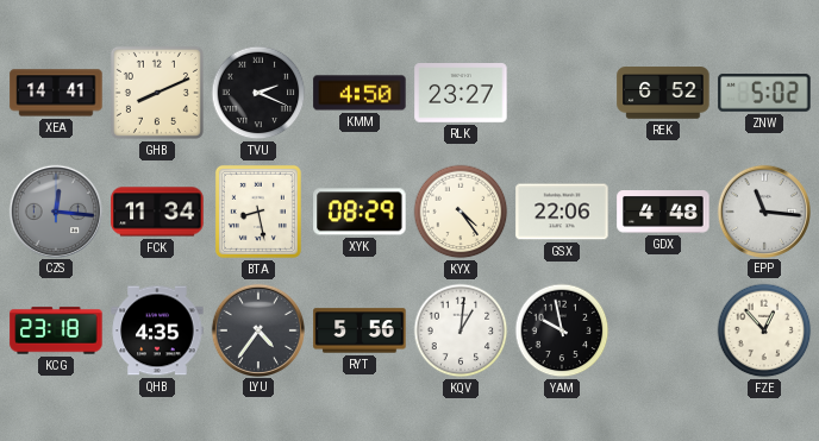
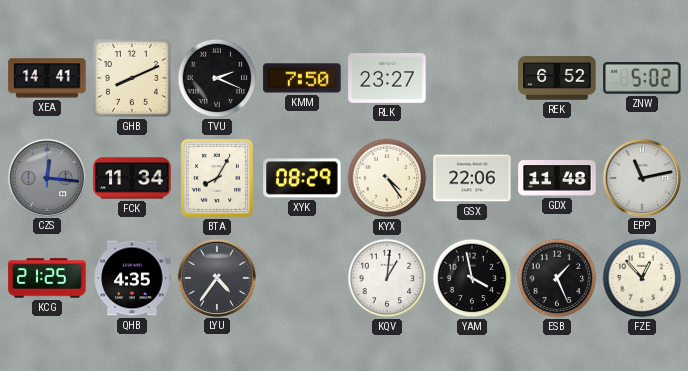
KMM: 4:50 -> 7:50
BTA: 8:28 -> 8:05
GDX: 4:48 -> 11:48
EPP: 11:16 -> 11:13
KCG: 23:18 -> 21:25
RYT: 5:56 -> none
YAM: 9:58 -> 3:58
ESB: none -> 1:26
